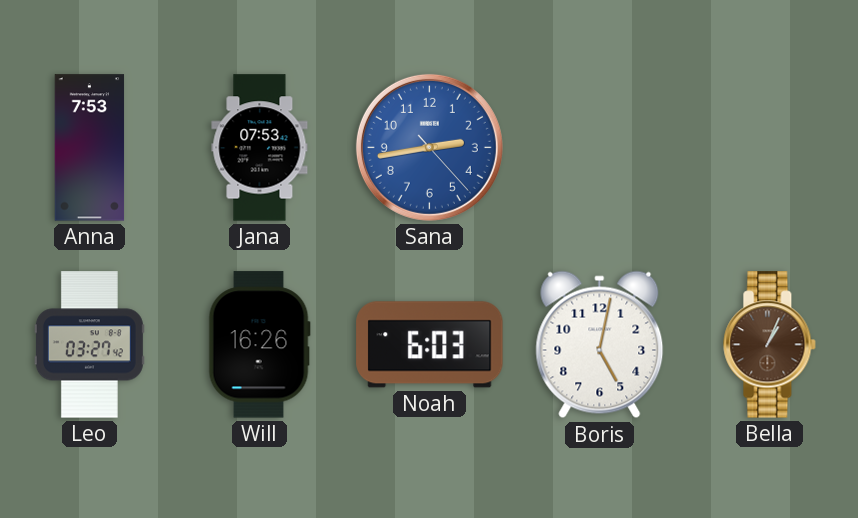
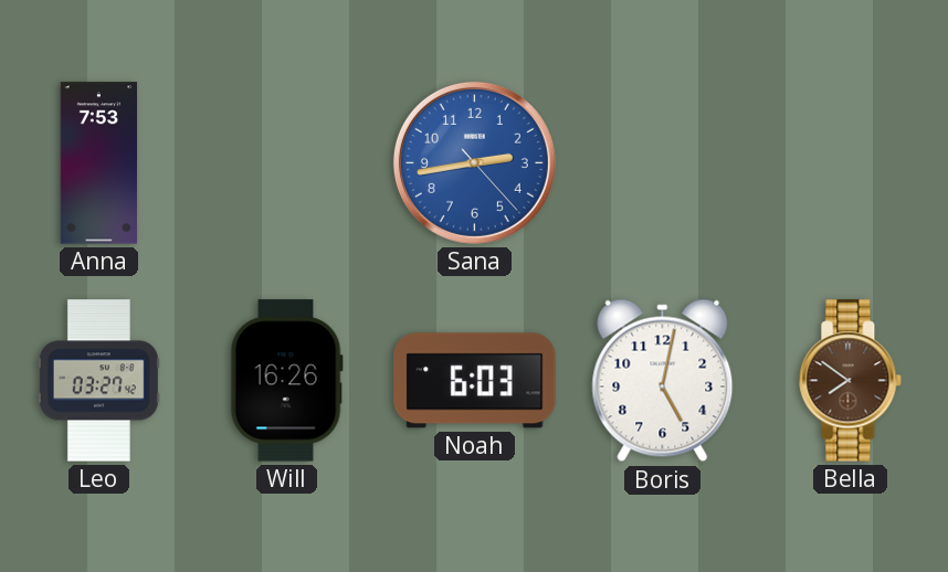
Jana: 07:53 -> none
Bella: 1:04 -> 7:51
